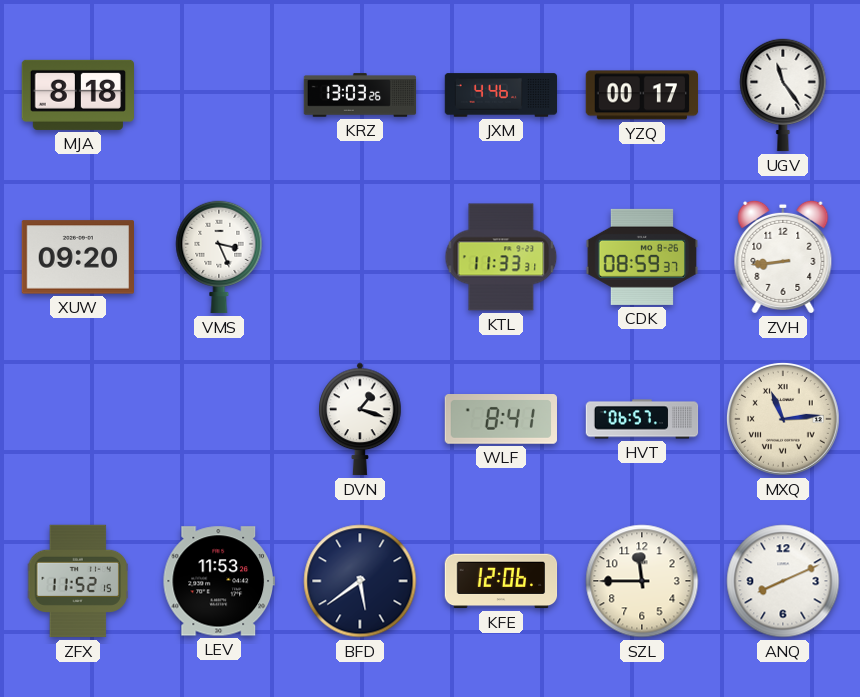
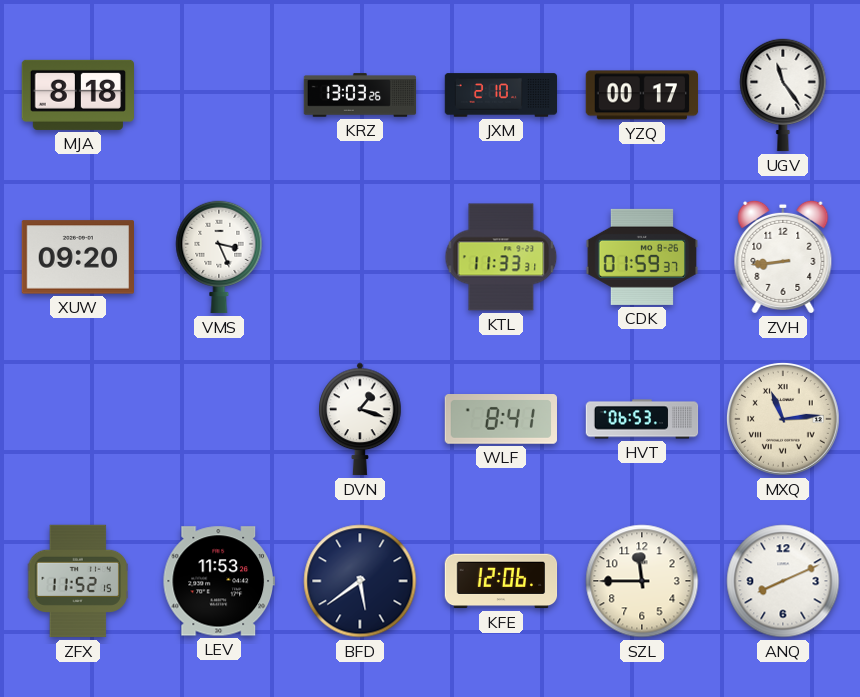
JXM: 4:46 -> 2:10
CDK: 08:59 -> 01:59
HVT: 06:57 -> 06:53
